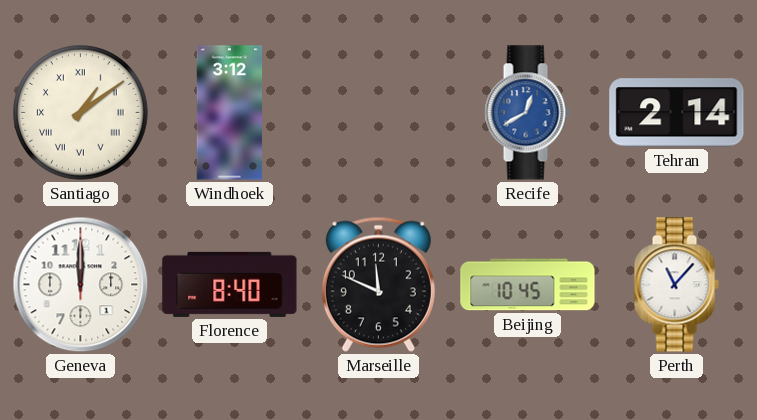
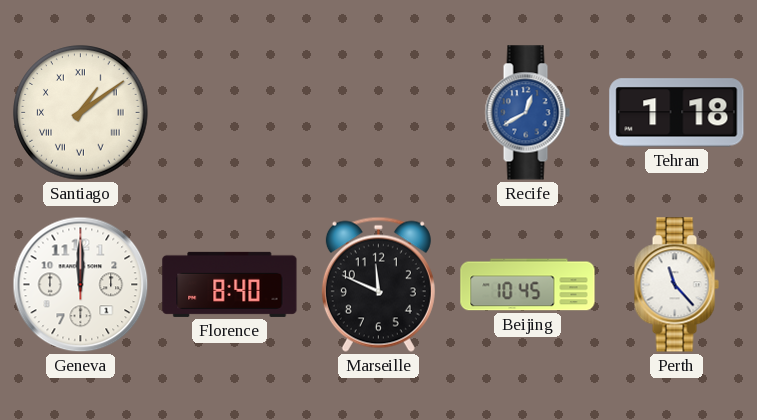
Windhoek: 3:12 -> none
Tehran: 2:14 -> 1:18
Perth: 11:07 -> 11:23
